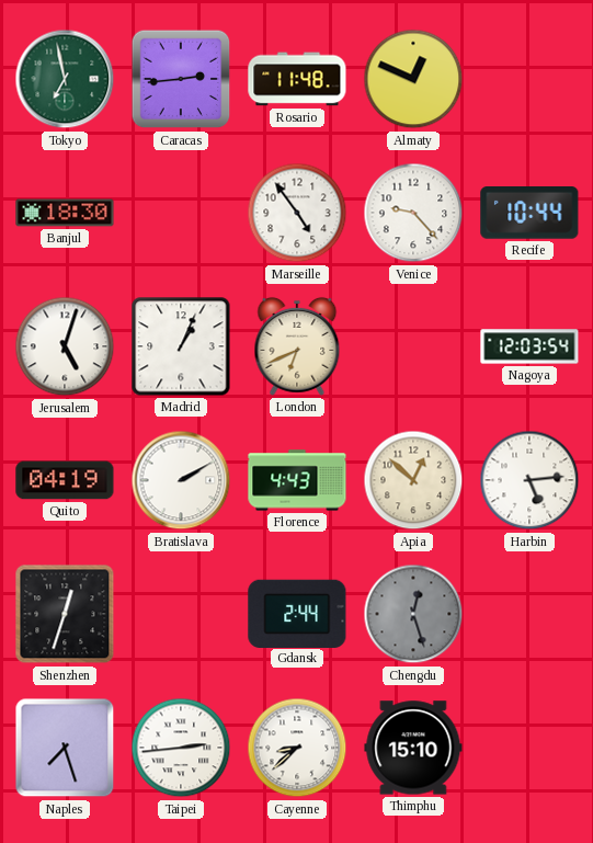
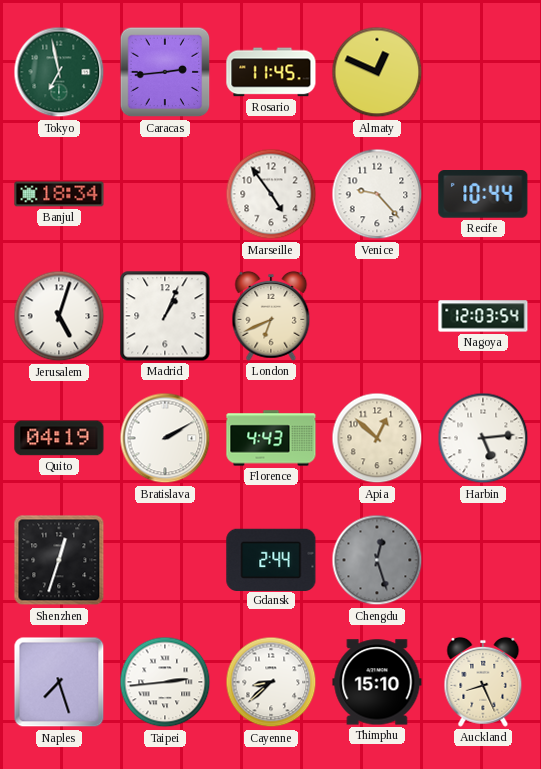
Rosario: 11:48 -> 11:45
Banjul: 18:30 -> 18:34
Auckland: none -> 8:26
